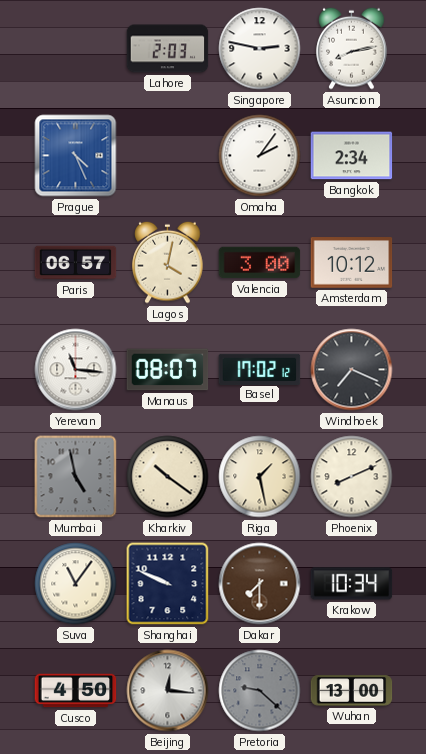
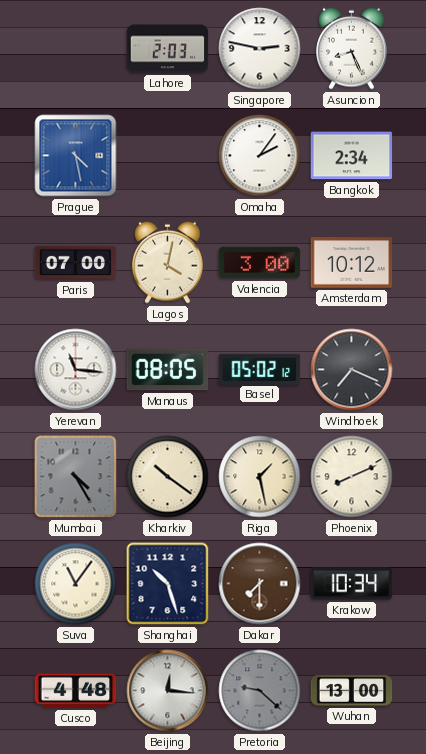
Asuncion: 8:13 -> 8:26
Prague: 4:26 -> 4:28
Paris: 06:57 -> 07:00
Manaus: 08:07 -> 08:05
Basel: 17:02 -> 05:02
Mumbai: 4:58 -> 4:25
Shanghai: 9:49 -> 10:27
Cusco: 4:50 -> 4:48
